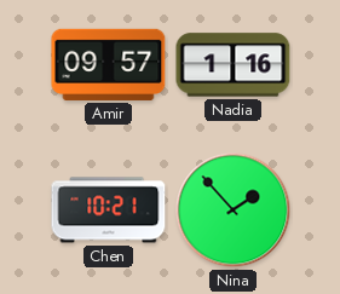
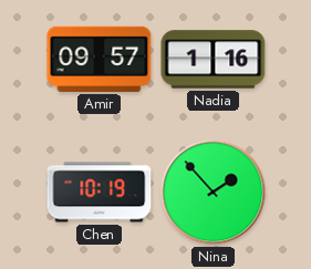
Chen: 10:21 -> 10:19
